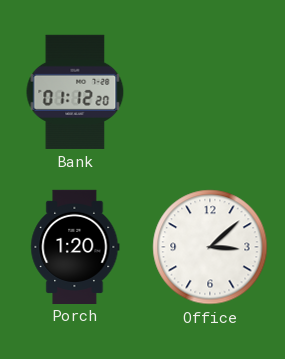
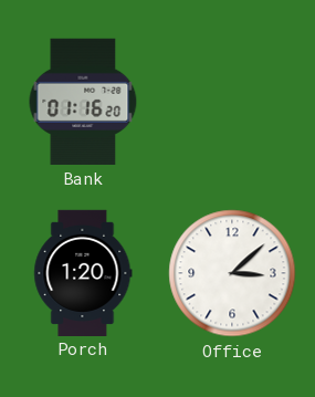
Bank: 01:12 -> 01:16
